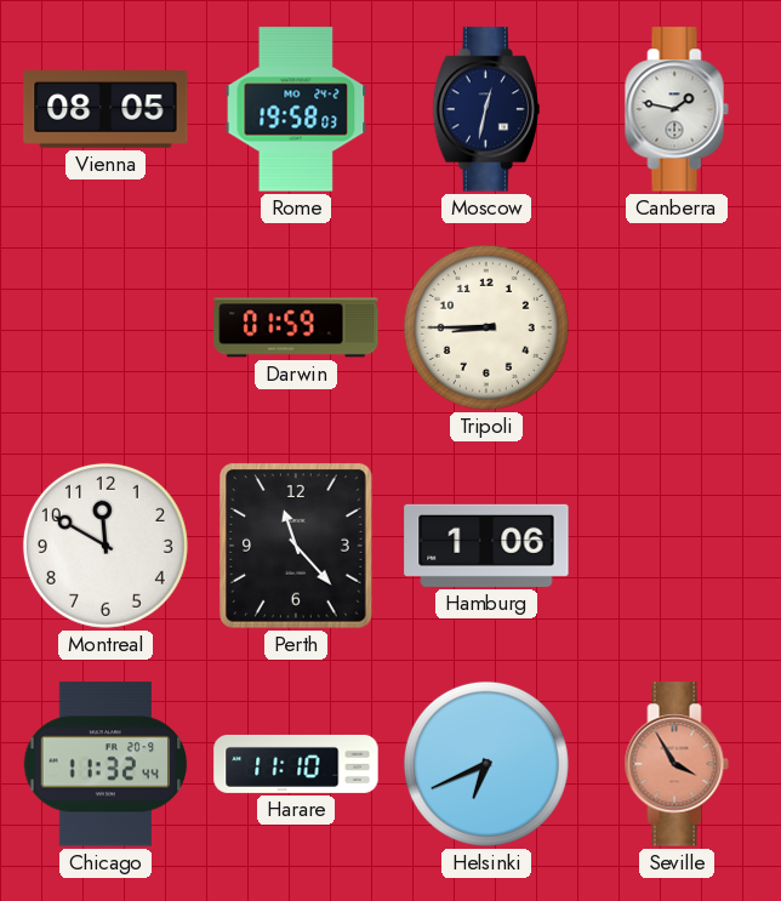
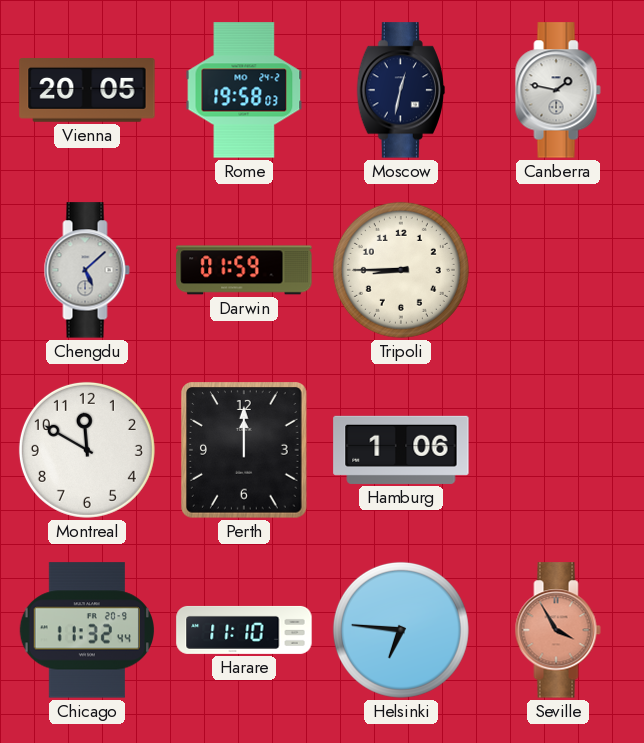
Vienna: 08:05 -> 20:05
Chengdu: none -> 5:08
Perth: 11:23 -> 12:00
Helsinki: 6:41 -> 6:46
